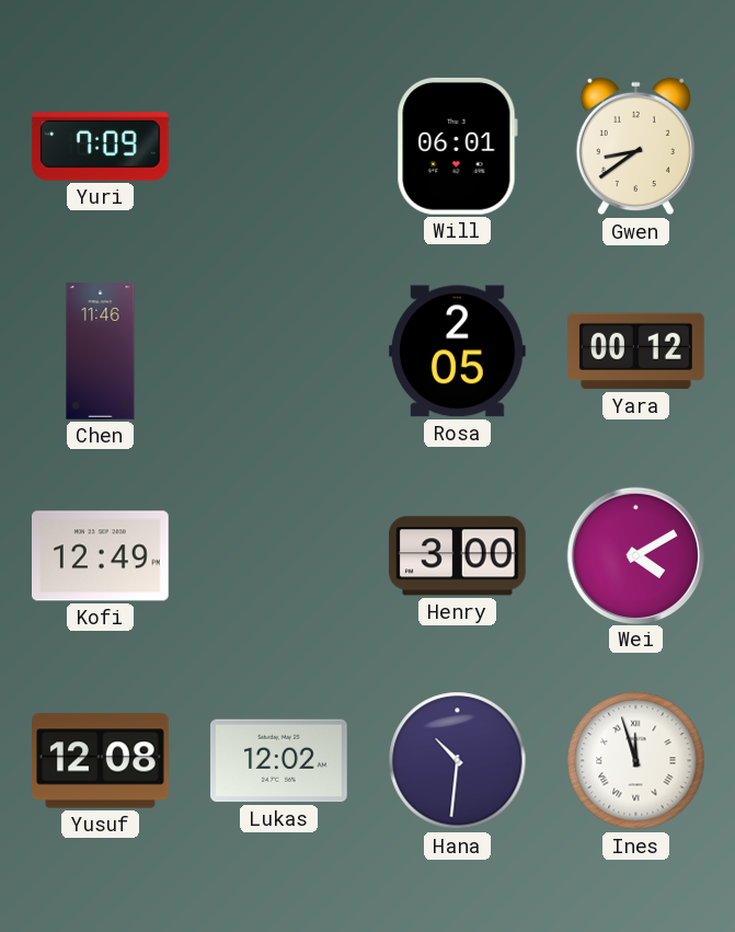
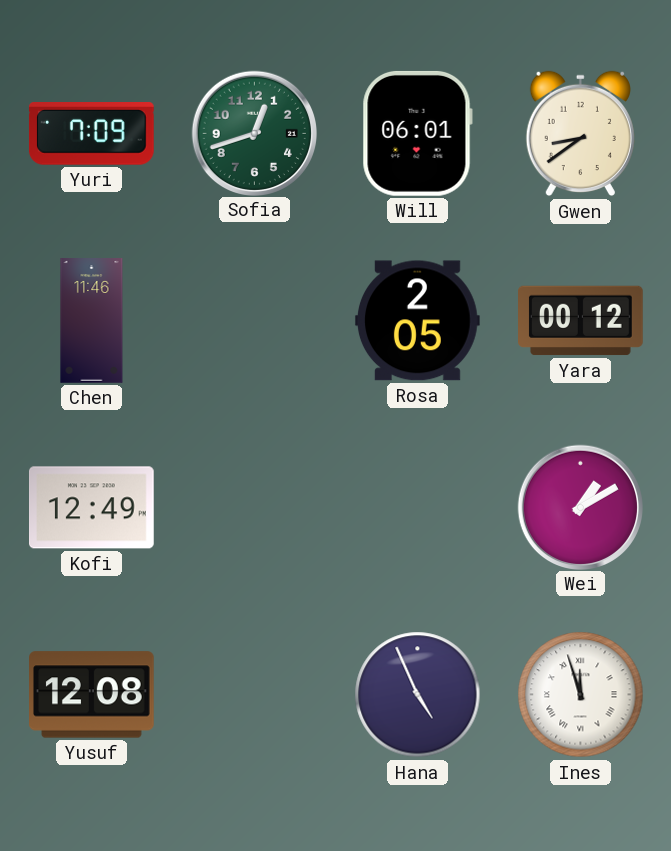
Sofia: none -> 12:42
Henry: 3:00 -> none
Wei: 4:10 -> 1:10
Lukas: 12:02 -> none
Hana: 10:31 -> 4:56
